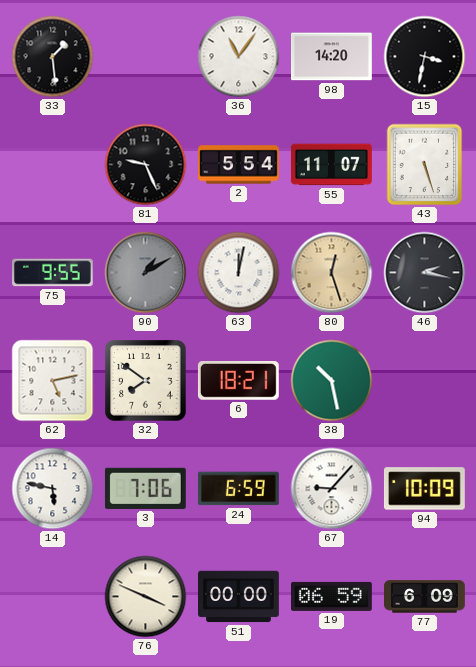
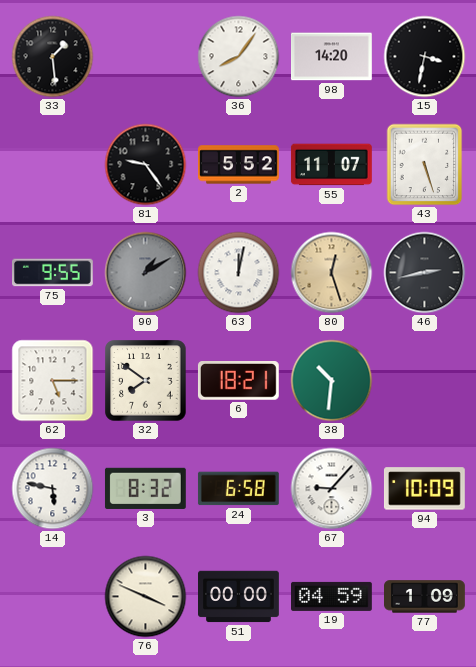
36: 11:06 -> 8:06
81: 9:26 -> 9:24
2: 5:54 -> 5:52
46: 2:17 -> 2:43
62: 5:13 -> 5:15
38: 10:28 -> 10:31
3: 7:06 -> 8:32
24: 6:59 -> 6:58
19: 06:59 -> 04:59
77: 6:09 -> 1:09
